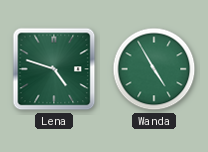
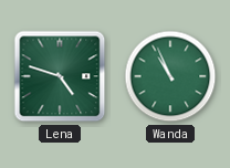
Wanda: 4:55 -> 10:56
